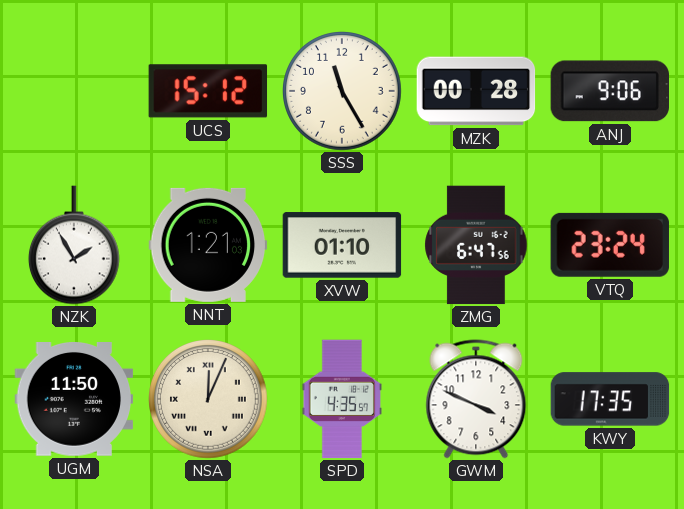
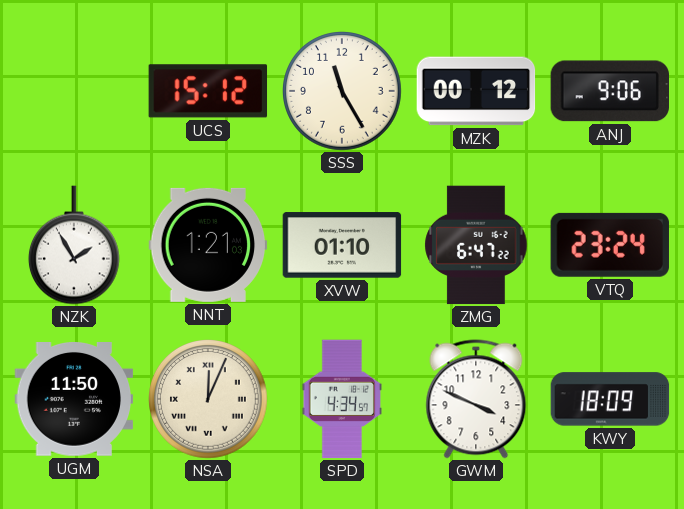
MZK: 00:28 -> 00:12
ZMG: 6:47:56 -> 6:47:22
SPD: 4:35 -> 4:34
KWY: 17:35 -> 18:09
